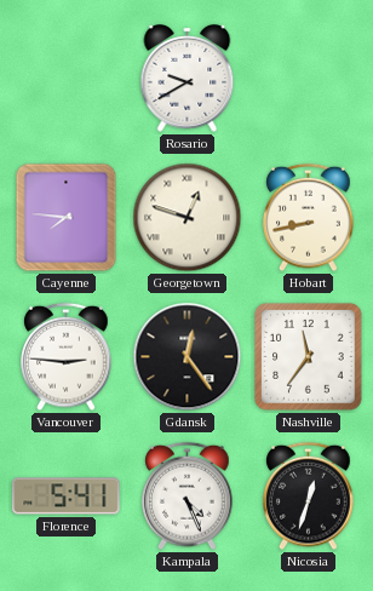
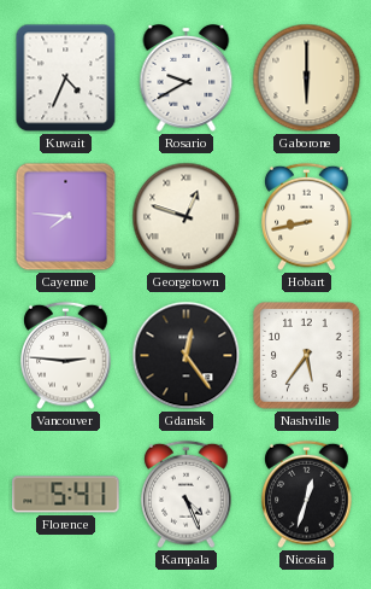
Kuwait: none -> 4:34
Gaborone: none -> 6:00
Nashville: 11:36 -> 5:36
